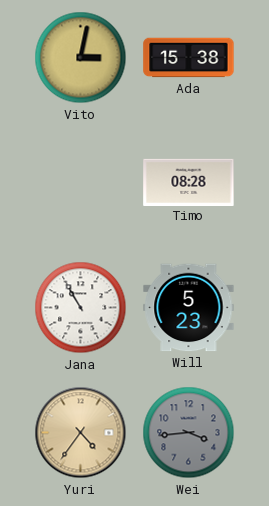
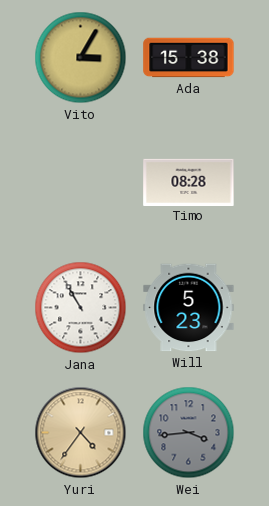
Vito: 3:02 -> 3:05
